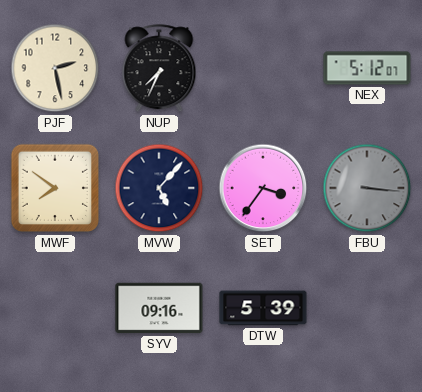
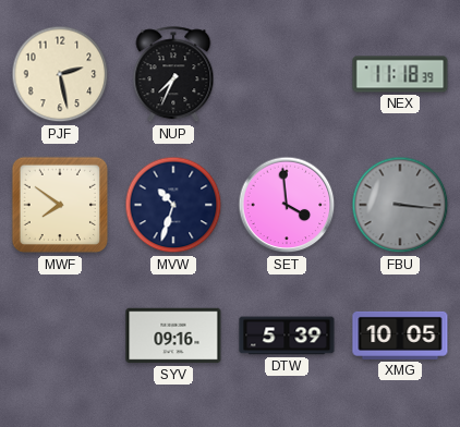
NEX: 5:12 -> 11:18
MVW: 5:07 -> 10:33
SET: 3:36 -> 3:59
XMG: none -> 10:05
